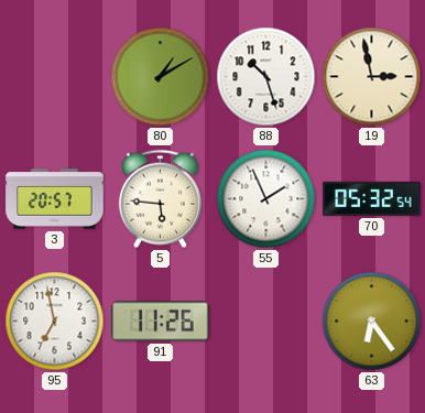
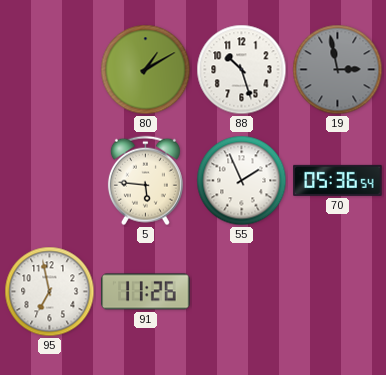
19 dial: cream -> grey
3: 20:57 -> none
70: 05:32 -> 05:36
63: 6:24 -> none
